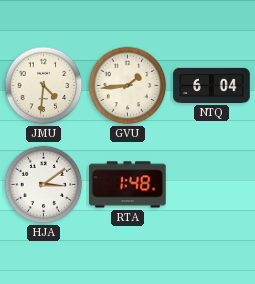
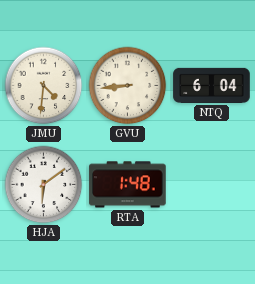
GVU: 1:44 -> 8:44
HJA: 3:09 -> 6:09
